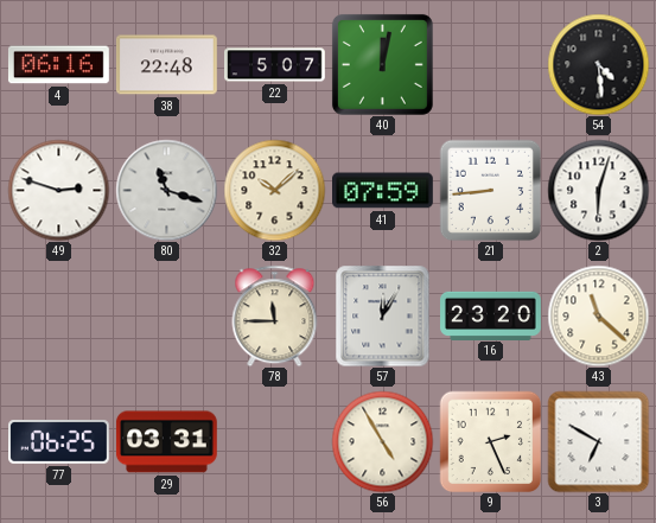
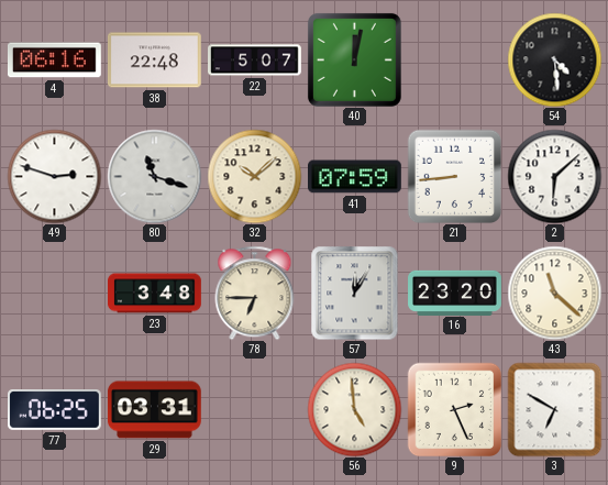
2: 6:03 -> 6:08
23: none -> 3:48
78: 11:45 -> 6:45
56: 4:55 -> 4:59
